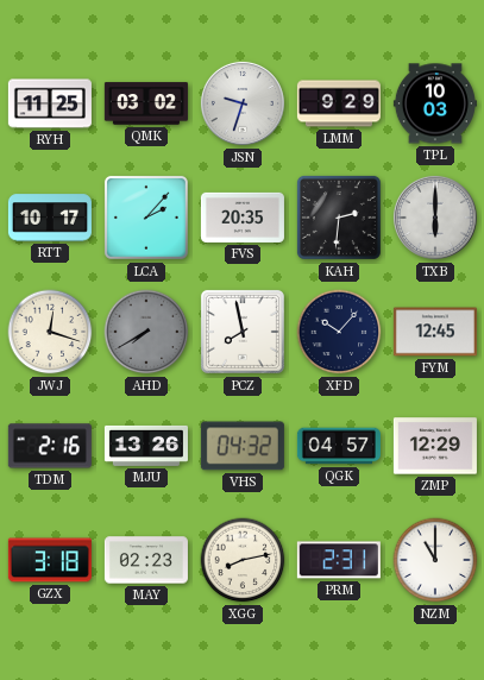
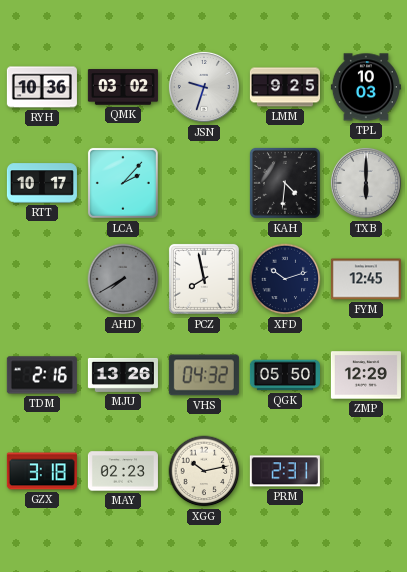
RYH: 11:25 -> 10:36
LMM: 9:29 -> 9:25
FVS: 20:35 -> none
KAH: 2:31 -> 4:31
JWJ: 12:18 -> none
XFD: 10:07 -> 10:12
QGK: 04:57 -> 05:50
XGG: 8:13 -> 10:13
NZM: 11:00 -> none
